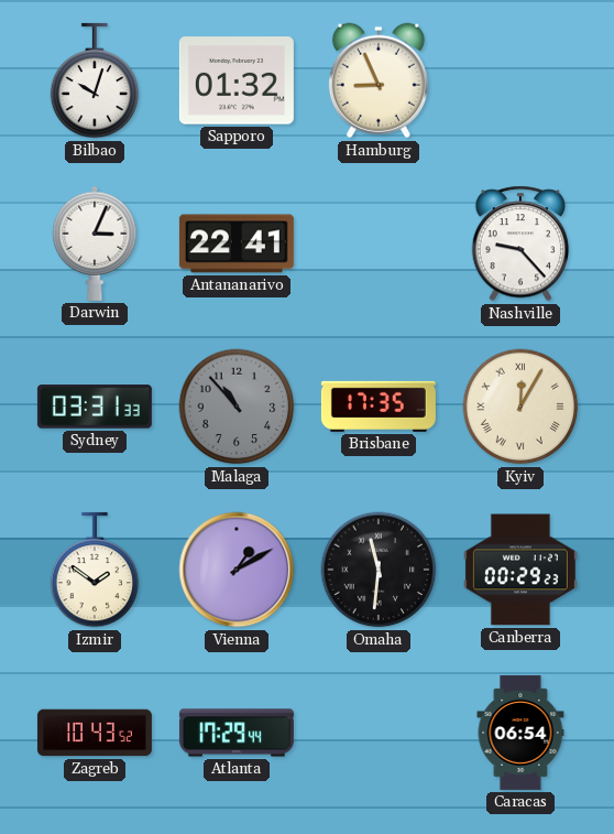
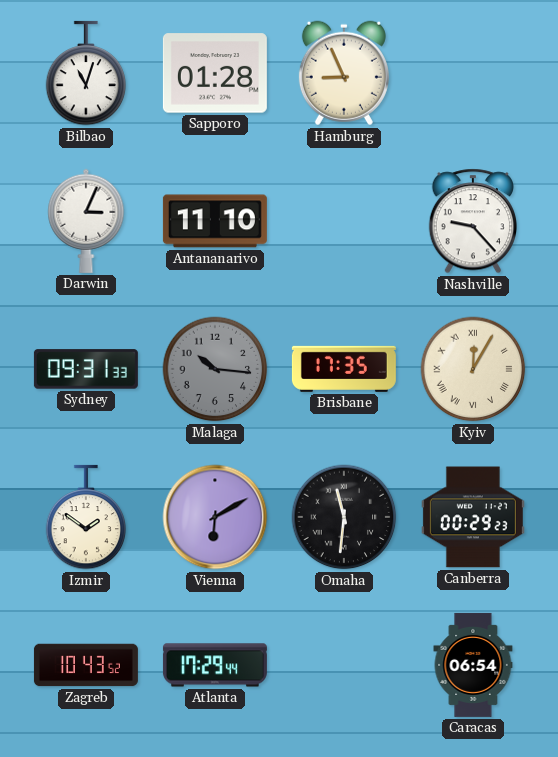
Bilbao: 10:03 -> 11:03
Sapporo: 01:32 -> 01:28
Antananarivo: 22:41 -> 11:10
Sydney: 03:31 -> 09:31
Malaga: 10:53 -> 10:16
Vienna: 1:10 -> 6:10
